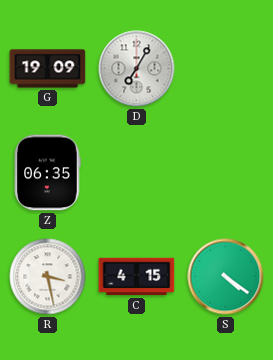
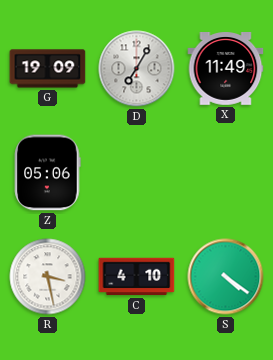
X: none -> 11:49
Z: 06:35 -> 05:06
C: 4:15 -> 4:10
